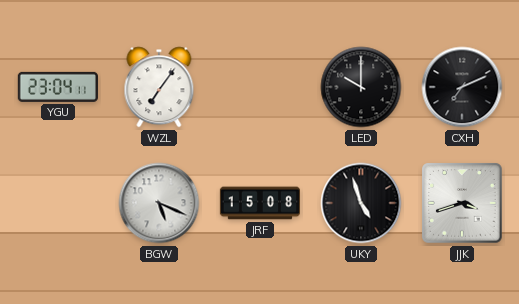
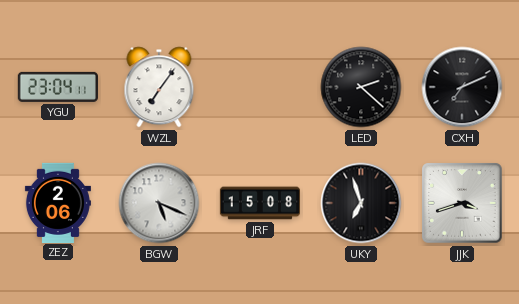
LED: 10:00 -> 2:22
ZEZ: none -> 2:06
UKY: 4:57 -> 6:57
